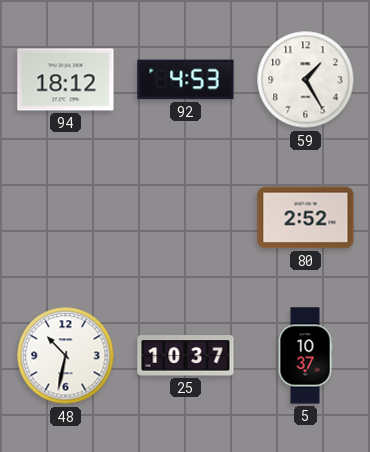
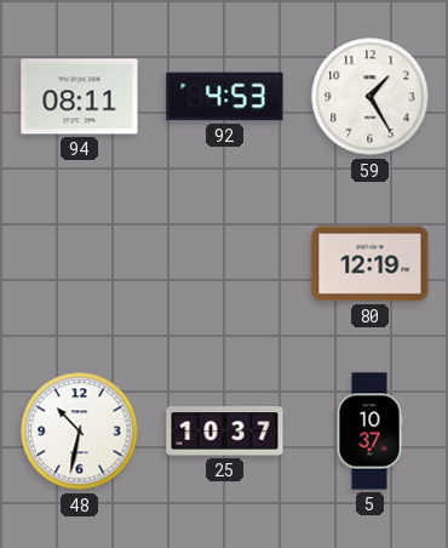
94: 18:12 -> 08:11
80: 2:52 -> 12:19
